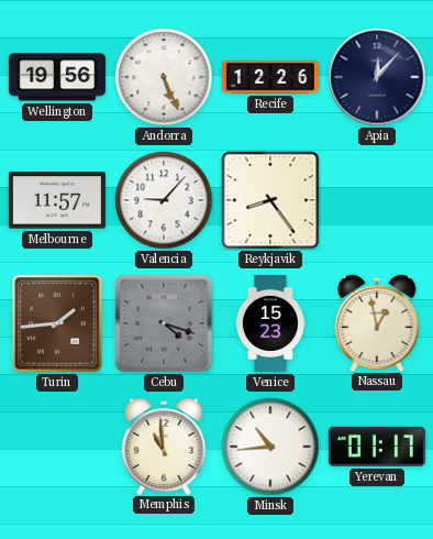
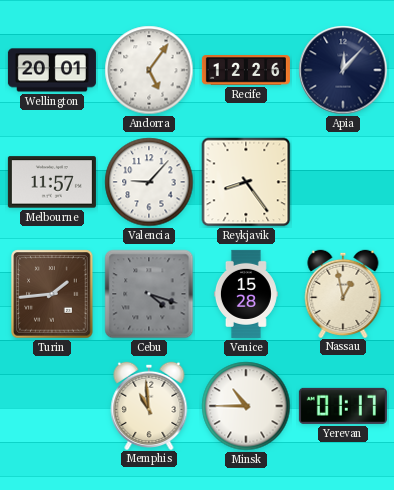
Wellington: 19:56 -> 20:01
Andorra: 5:26 -> 5:06
Venice: 15:23 -> 15:28
Minsk: 10:44 -> 10:45
